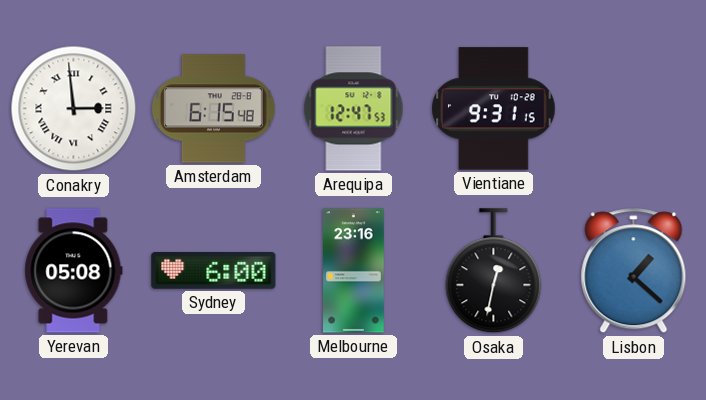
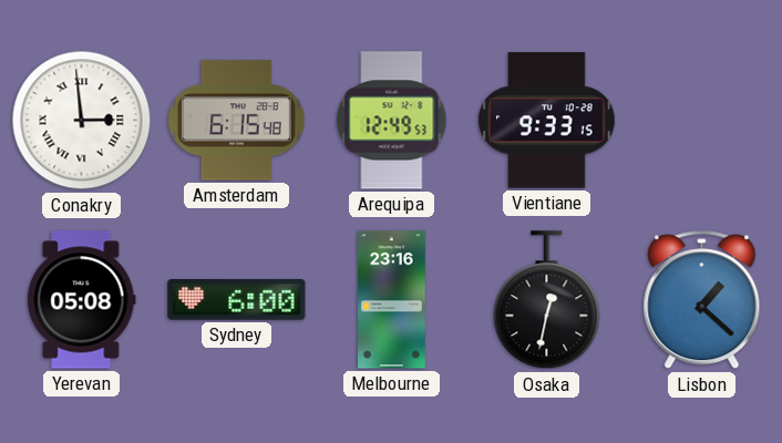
Arequipa: 12:47 -> 12:49
Vientiane: 9:31 -> 9:33
